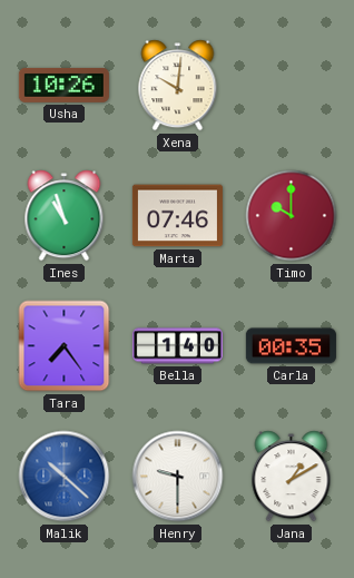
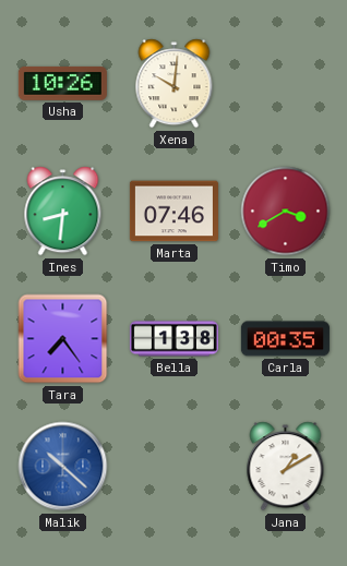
Ines: 10:57 -> 8:31
Timo: 10:00 -> 3:40
Bella: 1:40 -> 1:38
Henry: 9:30 -> none
